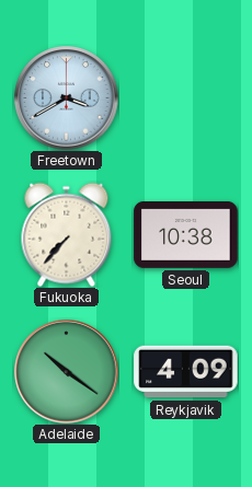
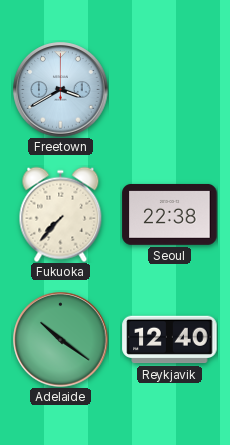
Seoul: 10:38 -> 22:38
Reykjavik: 4:09 -> 12:40
